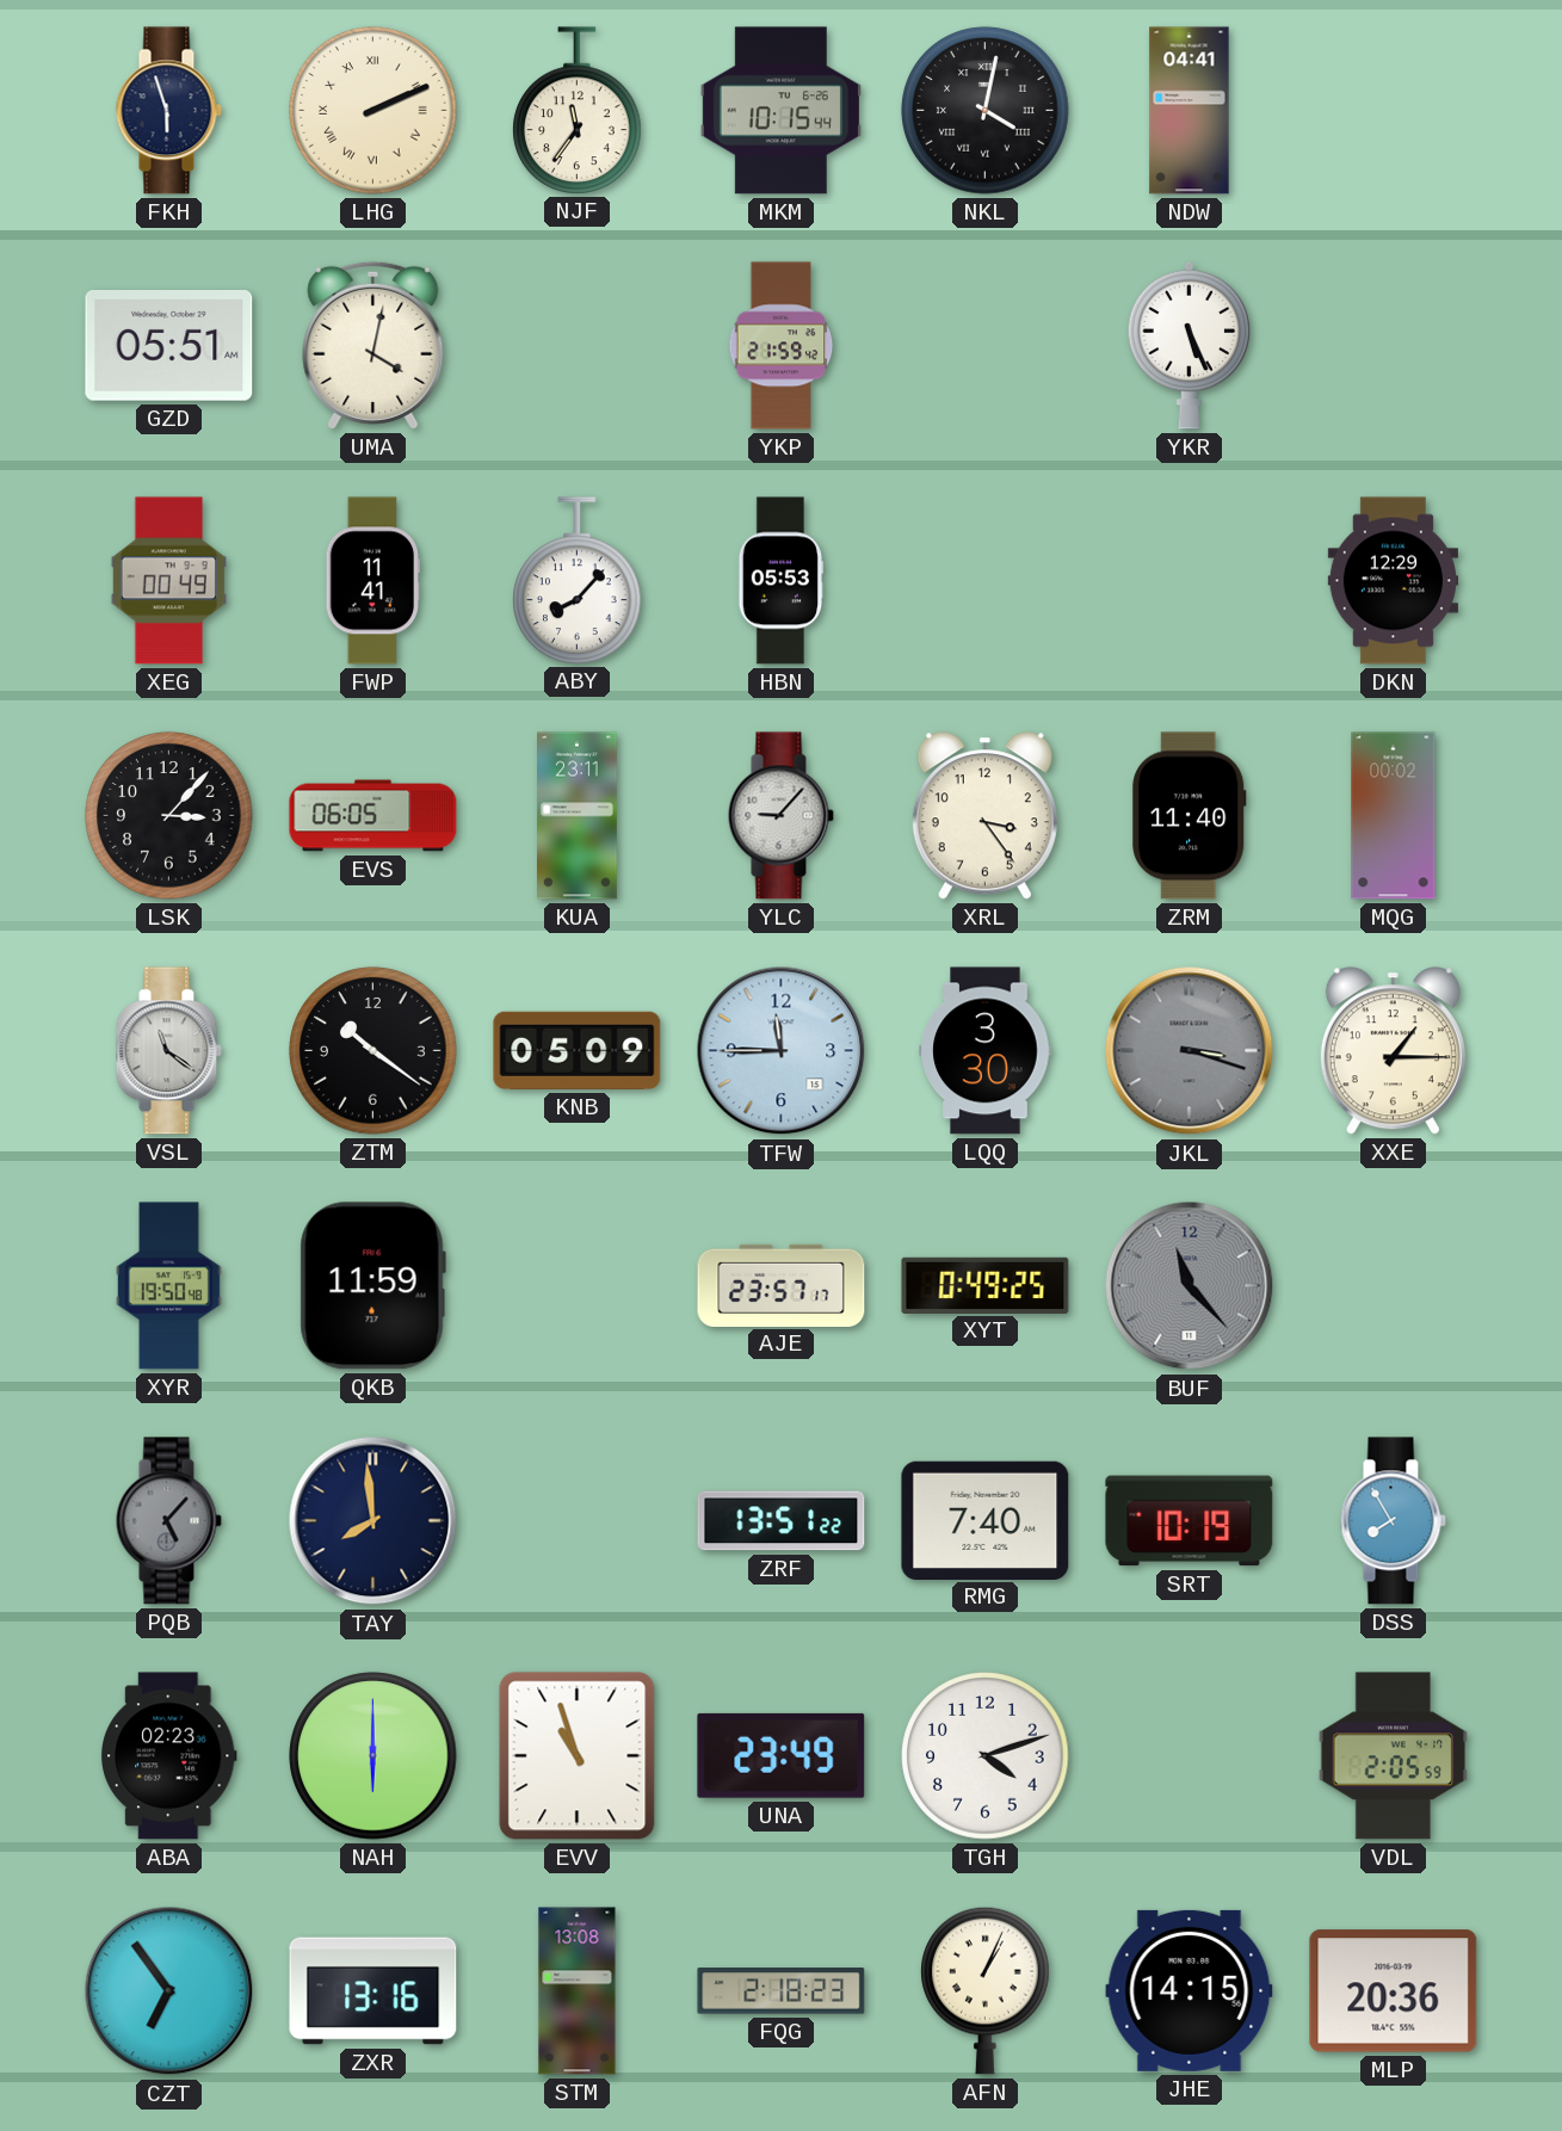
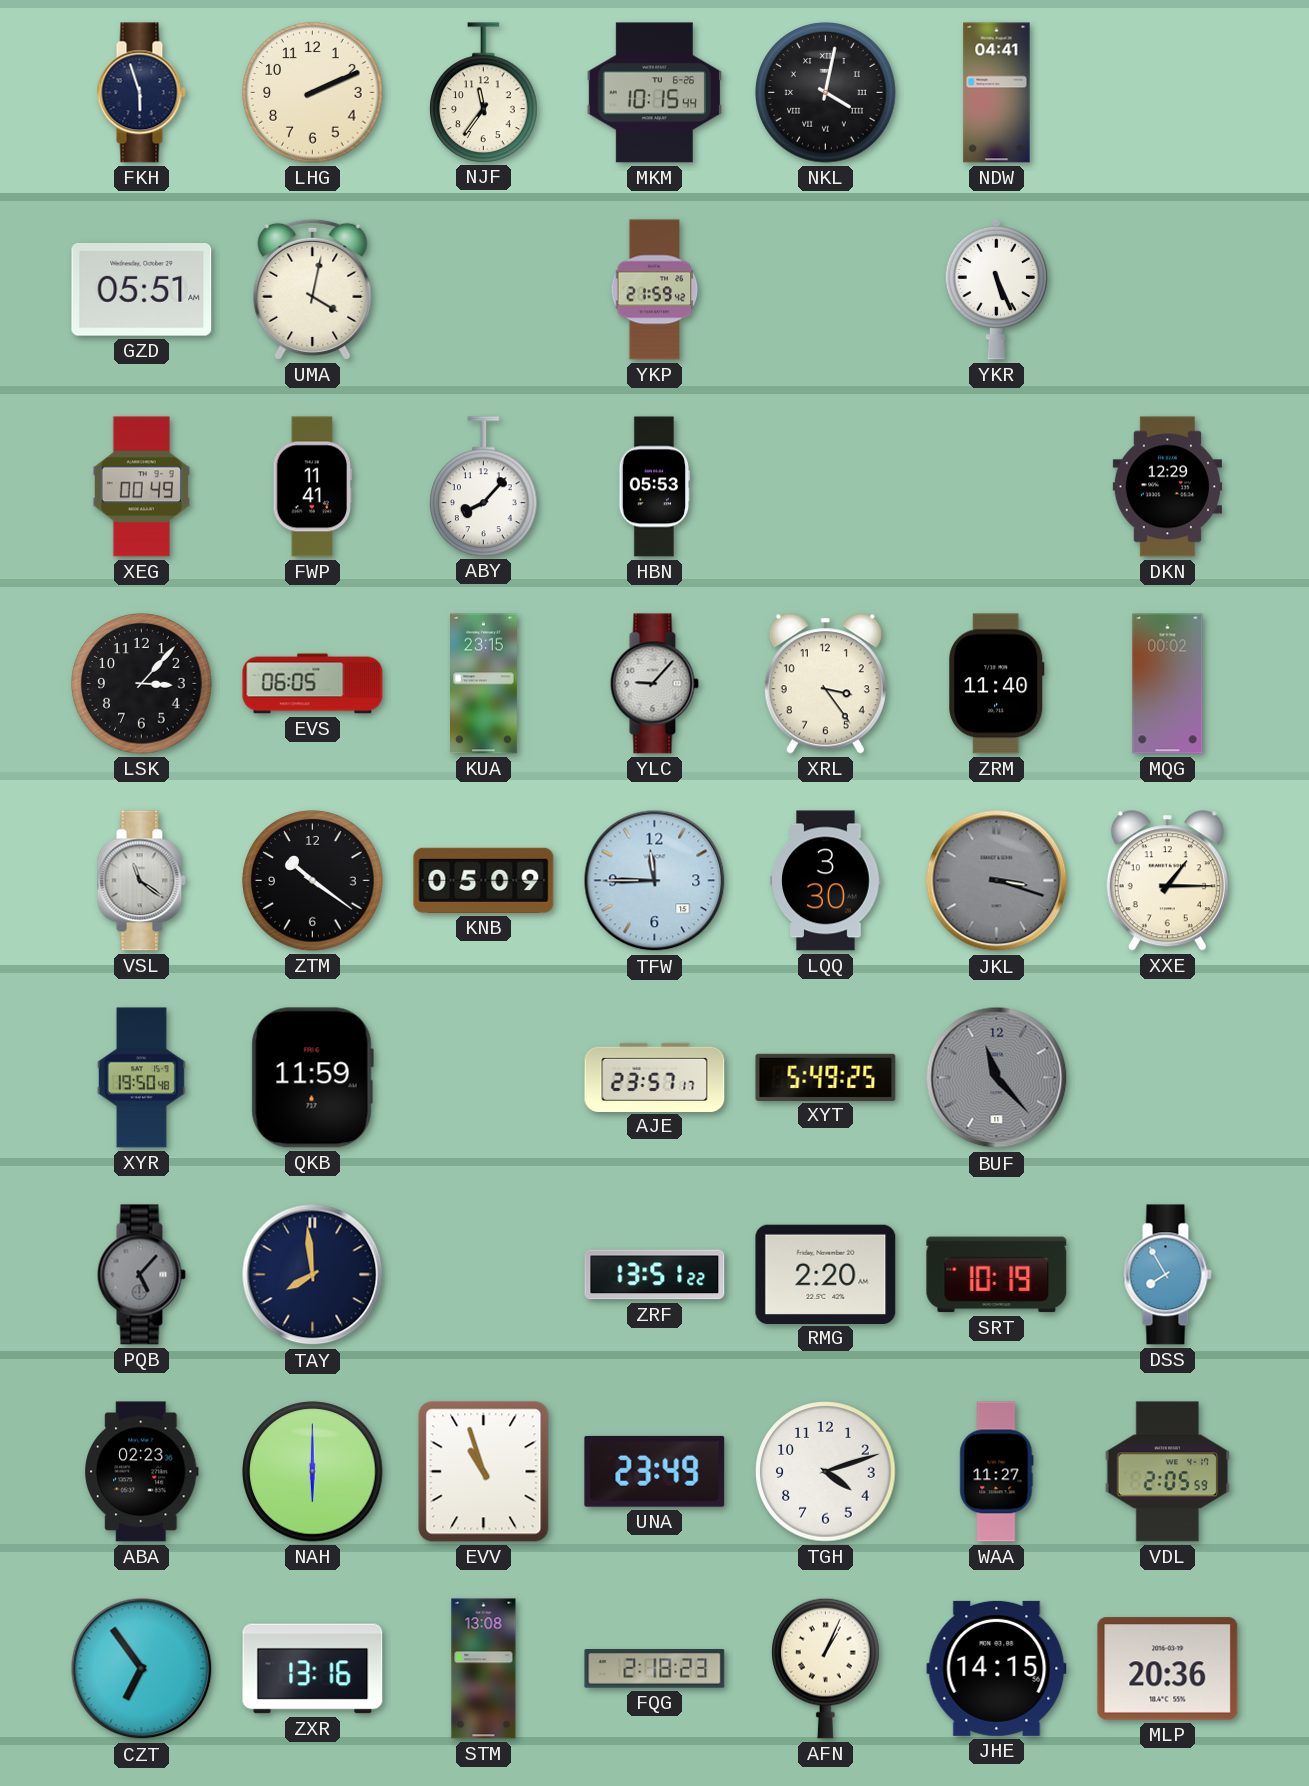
LHG numerals: Roman -> Arabic
KUA: 23:11 -> 23:15
XYT: 0:49 -> 5:49
RMG: 7:40 -> 2:20
WAA: none -> 11:27
